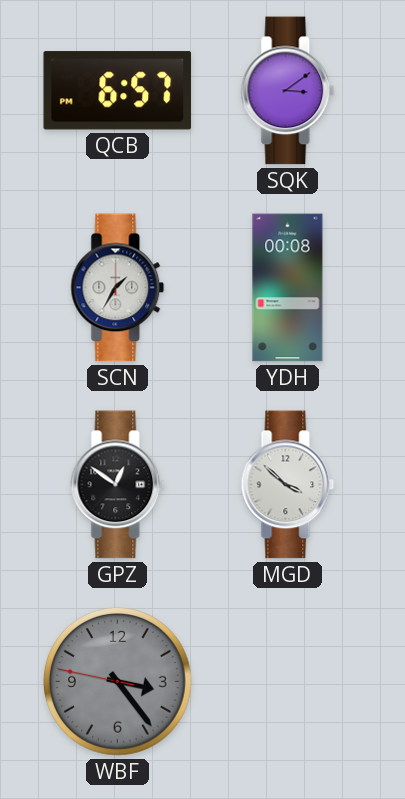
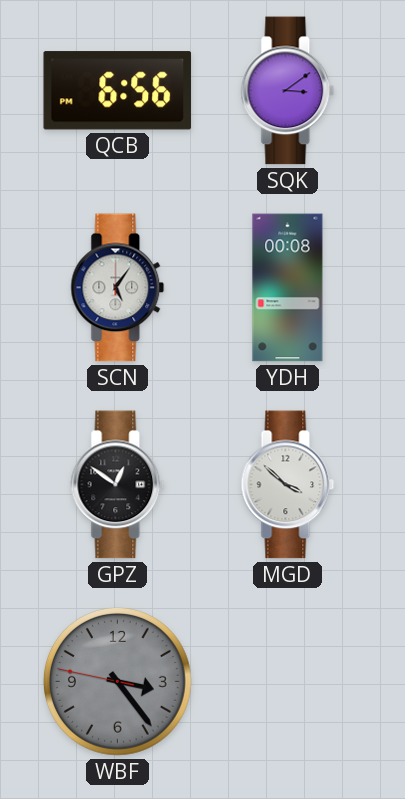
QCB: 6:57 -> 6:56
SCN: 1:35 -> 5:06
